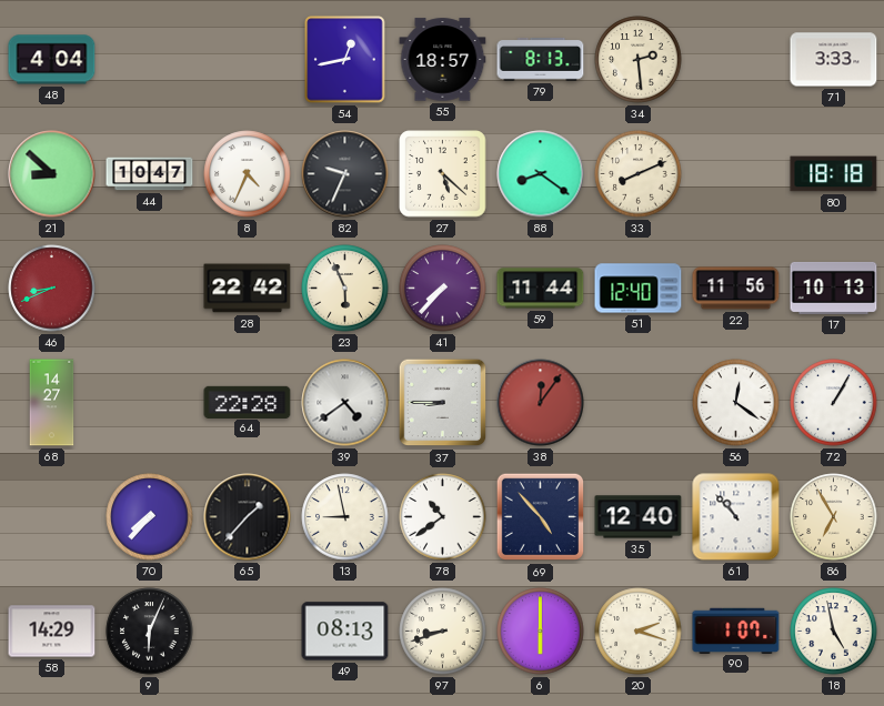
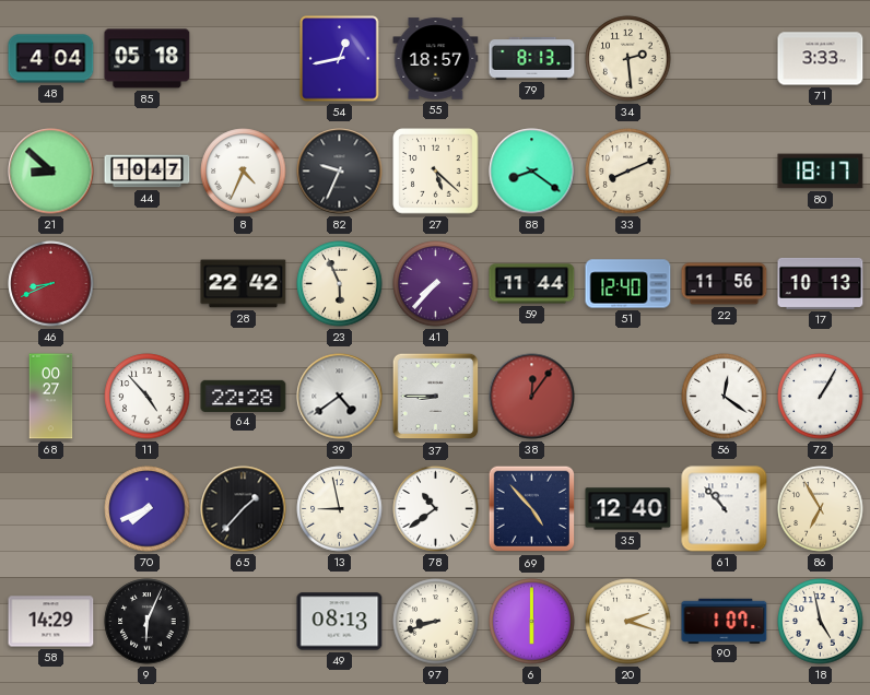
85: none -> 05:18
80: 18:18 -> 18:17
68: 14:27 -> 00:27
11: none -> 4:53
70: 7:37 -> 7:41
